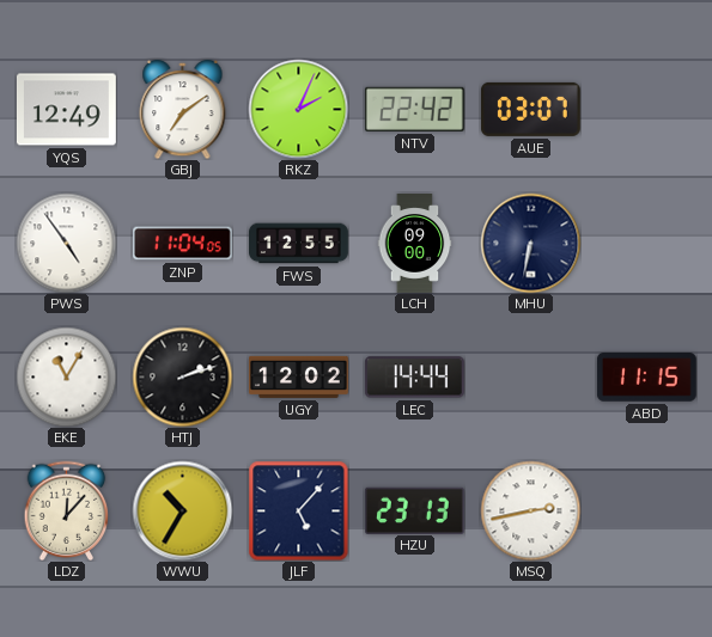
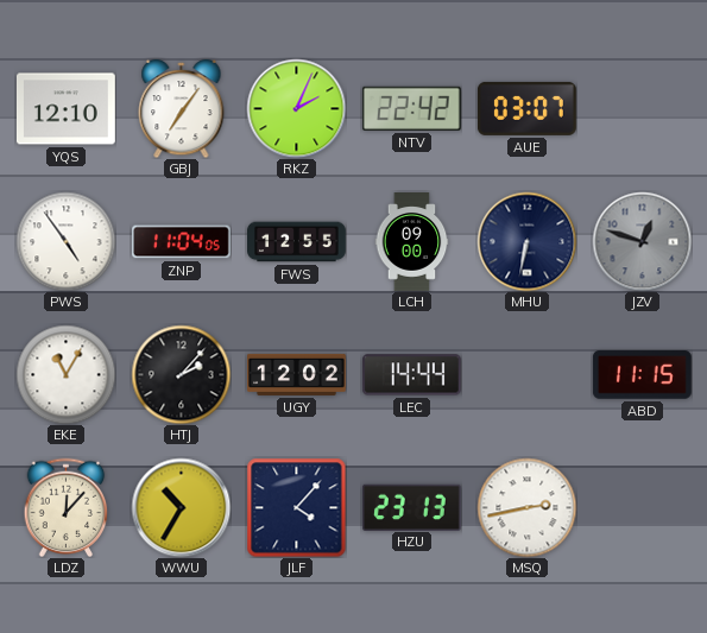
YQS: 12:49 -> 12:10
GBJ: 7:09 -> 7:06
JZV: none -> 12:48
HTJ: 2:12 -> 2:07
JLF: 5:07 -> 4:07
